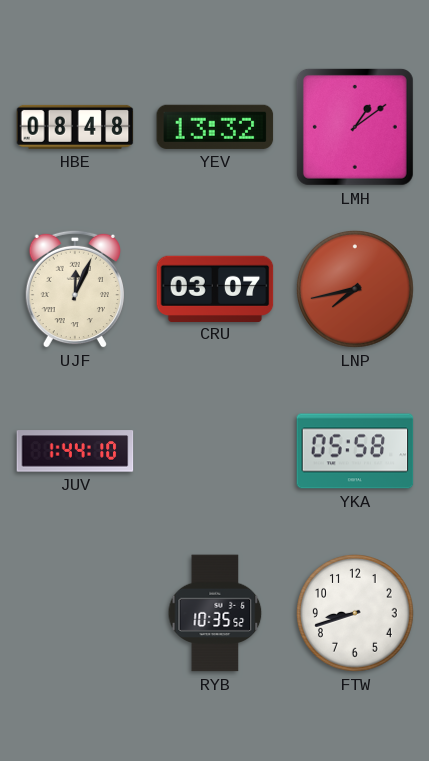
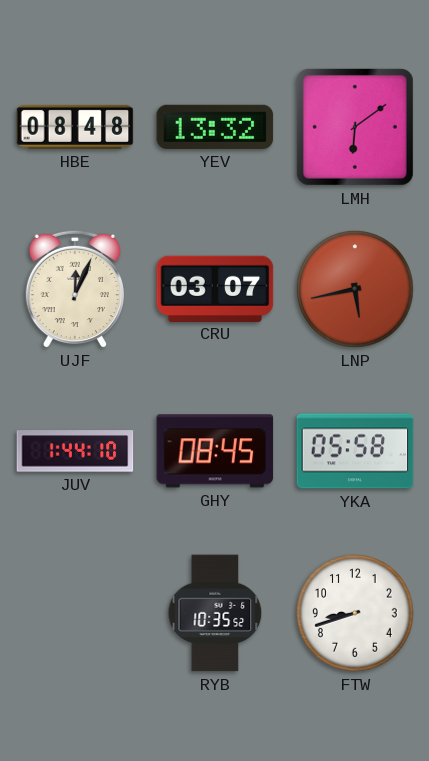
LMH: 1:09 -> 6:09
LNP: 7:43 -> 5:43
GHY: none -> 08:45
